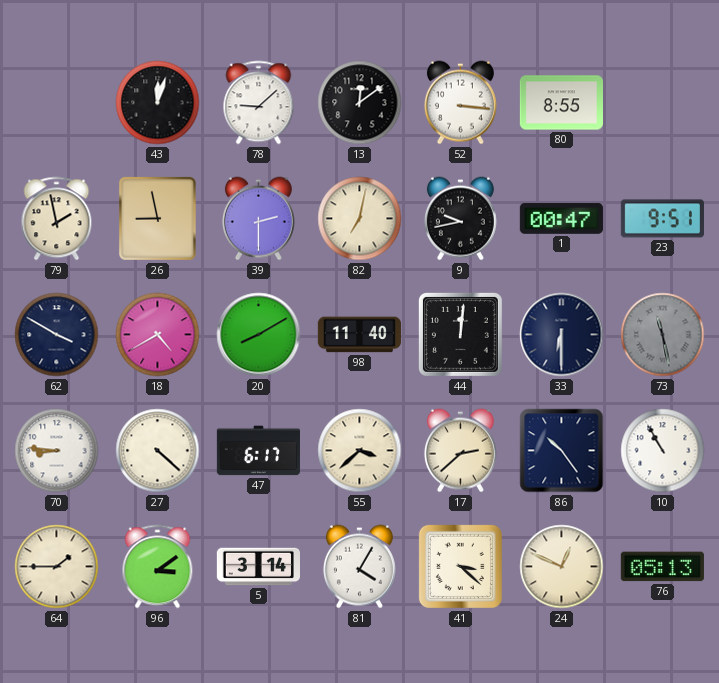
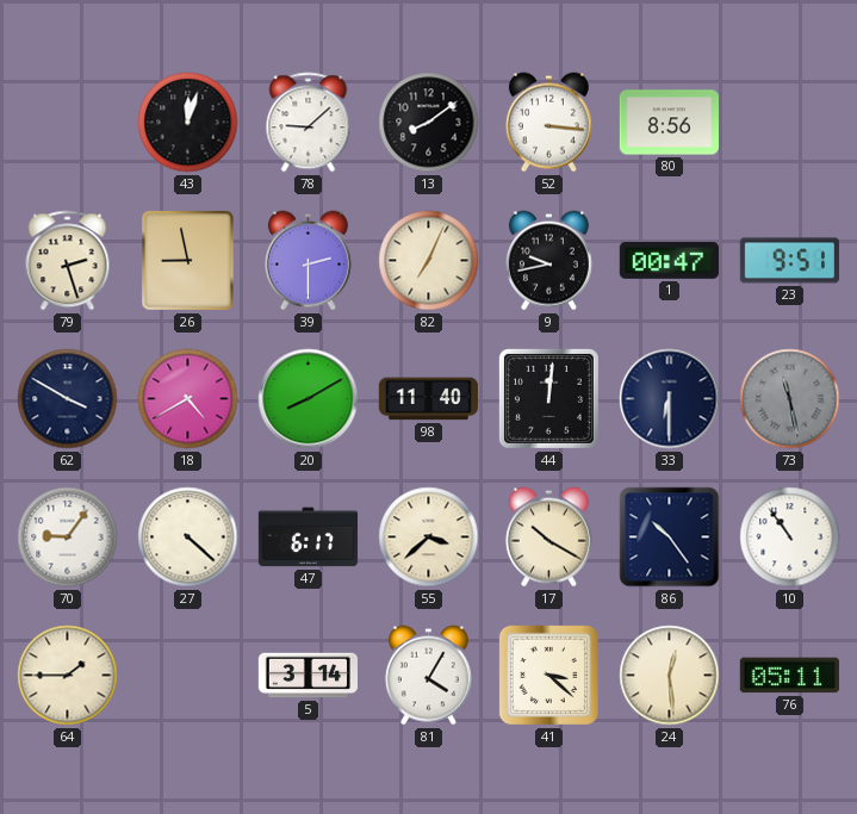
13: 12:09 -> 8:09
80: 8:55 -> 8:56
79: 1:58 -> 2:27
82: 7:02 -> 7:04
70: 8:46 -> 9:06
17: 2:38 -> 10:20
10: 10:55 -> 10:54
96: 3:09 -> none
24: 12:49 -> 12:29
76: 05:13 -> 05:11
